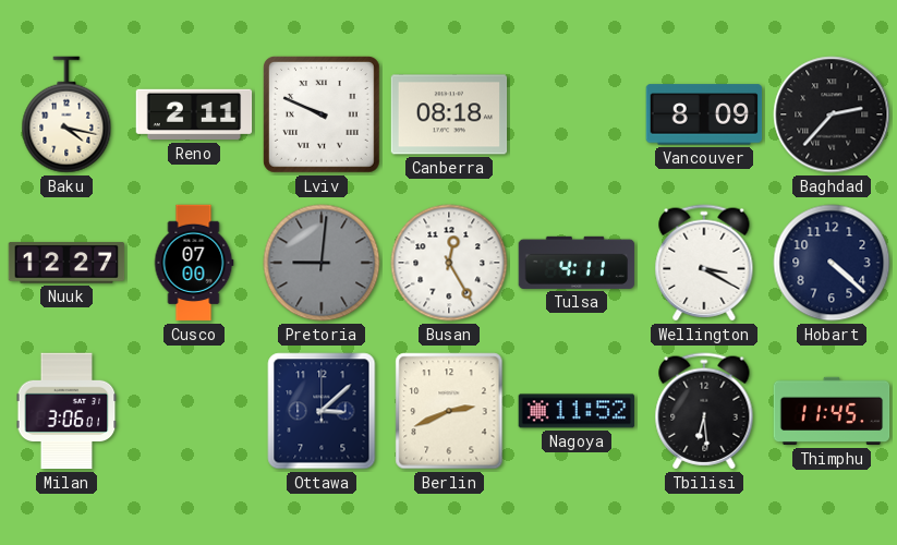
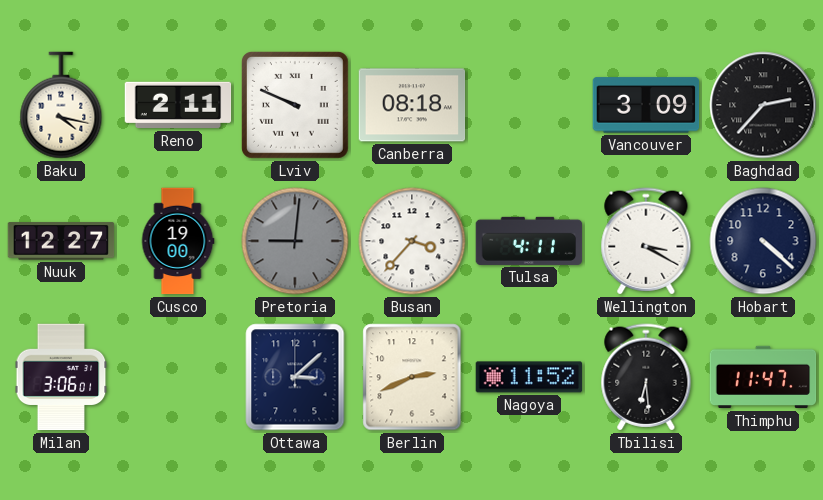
Vancouver: 8:09 -> 3:09
Cusco: 07:00 -> 19:00
Busan: 12:25 -> 3:37
Thimphu: 11:45 -> 11:47
